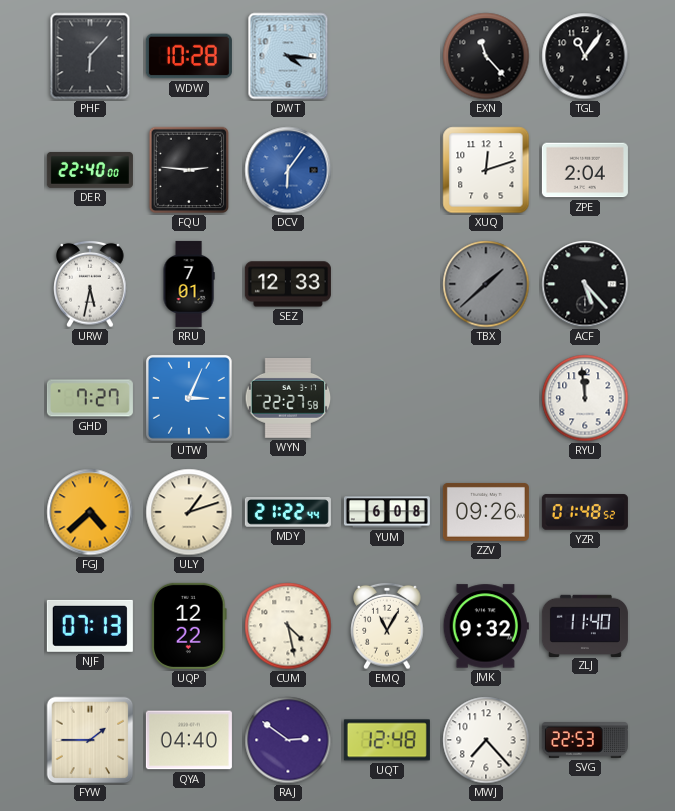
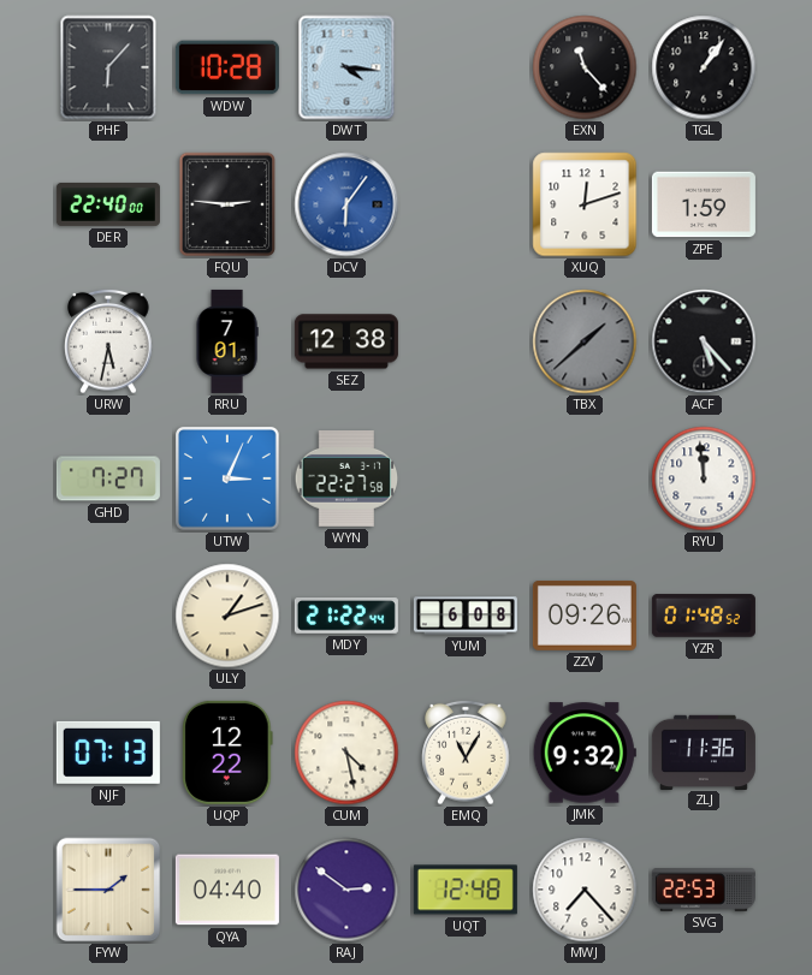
TGL: 11:06 -> 1:06
ZPE: 2:04 -> 1:59
SEZ: 12:33 -> 12:38
FGJ: 4:38 -> none
ZLJ: 11:40 -> 11:36
